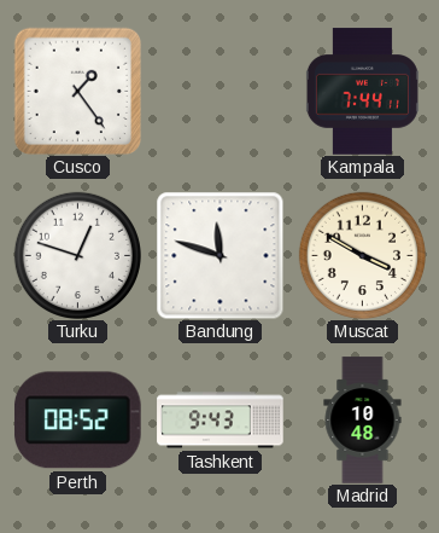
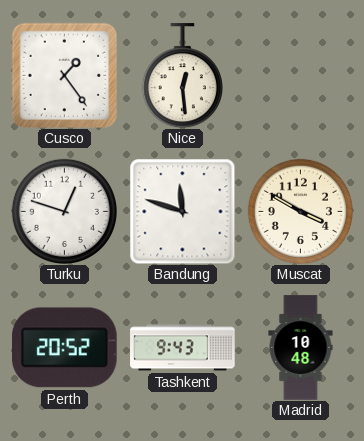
Nice: none -> 12:29
Kampala: 7:44 -> none
Perth: 08:52 -> 20:52
